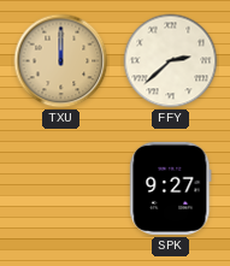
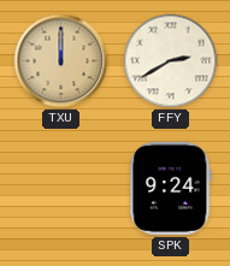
FFY: 2:38 -> 2:40
SPK: 9:27 -> 9:24
